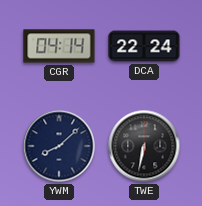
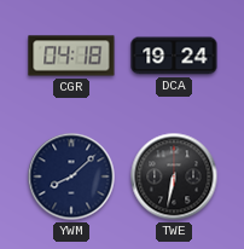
CGR: 04:14 -> 04:18
DCA: 22:24 -> 19:24
